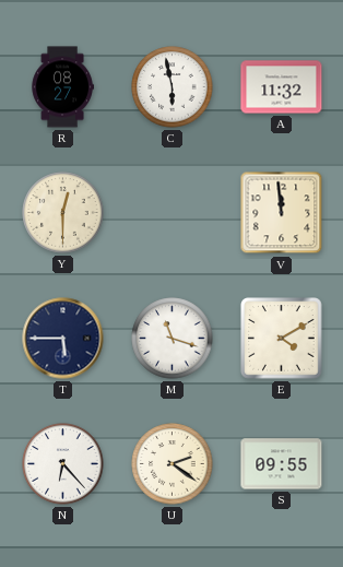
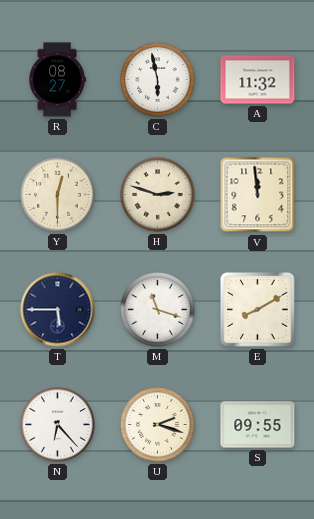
H: none -> 2:48
E: 4:10 -> 8:10
U: 2:21 -> 2:18
